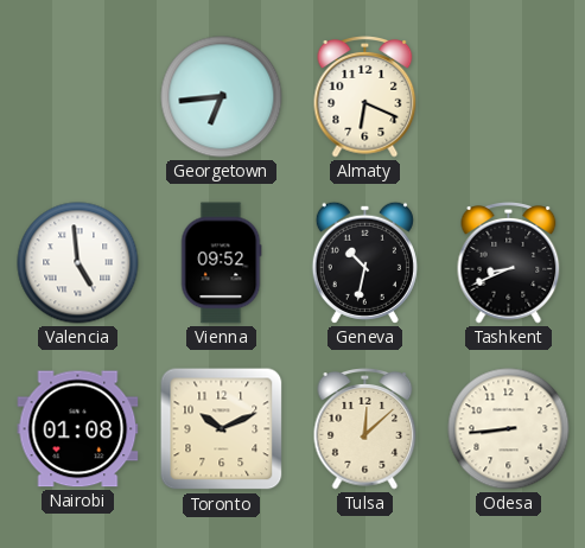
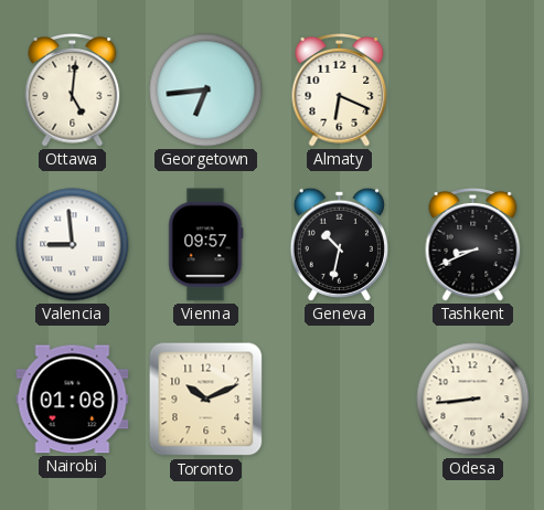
Ottawa: none -> 5:01
Valencia: 4:59 -> 8:59
Vienna: 09:52 -> 09:57
Tulsa: 12:08 -> none
